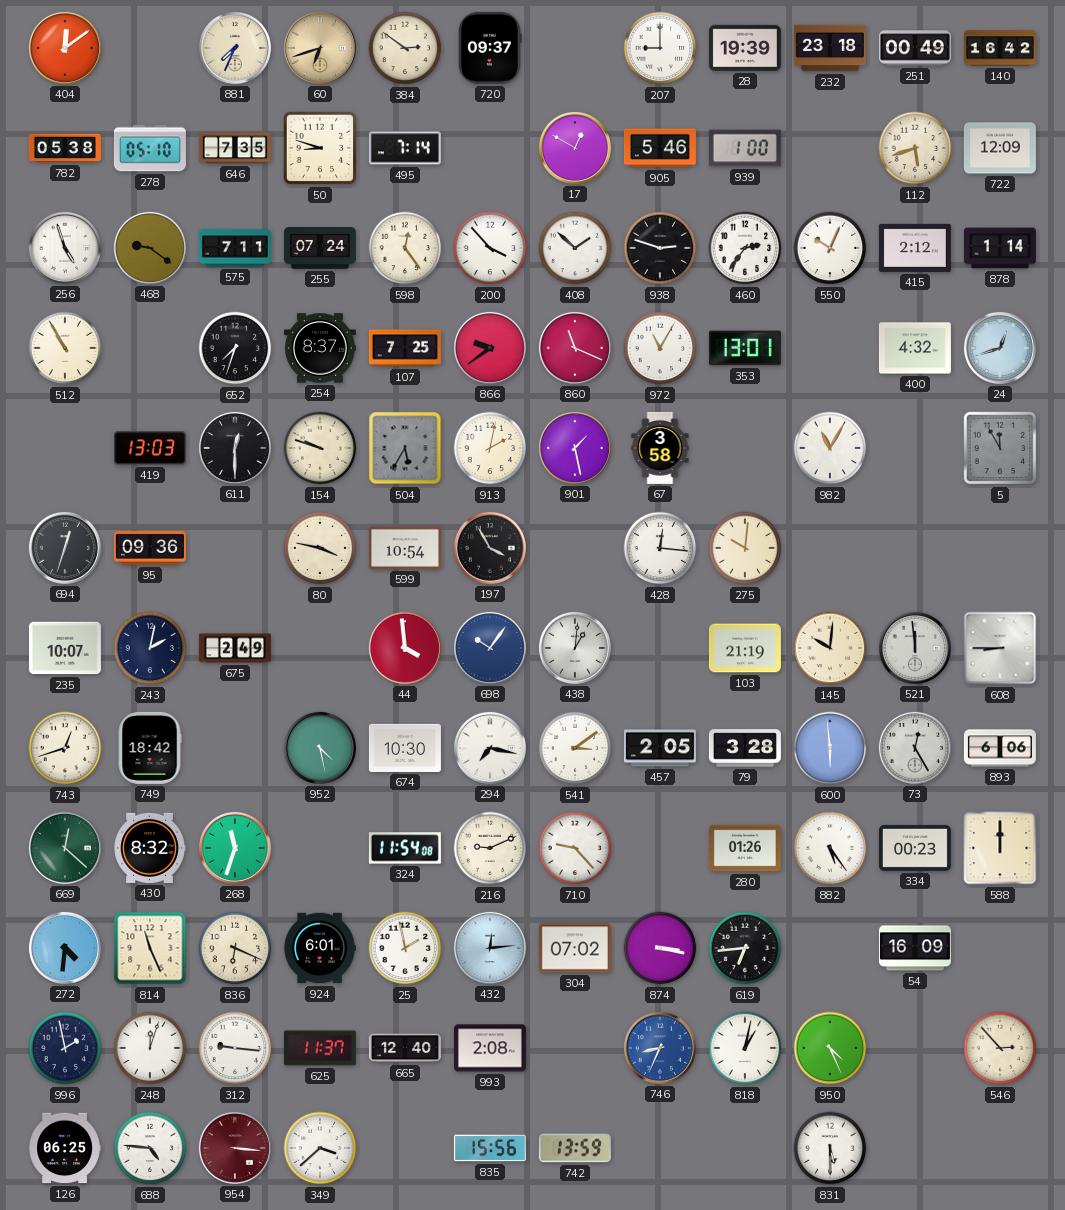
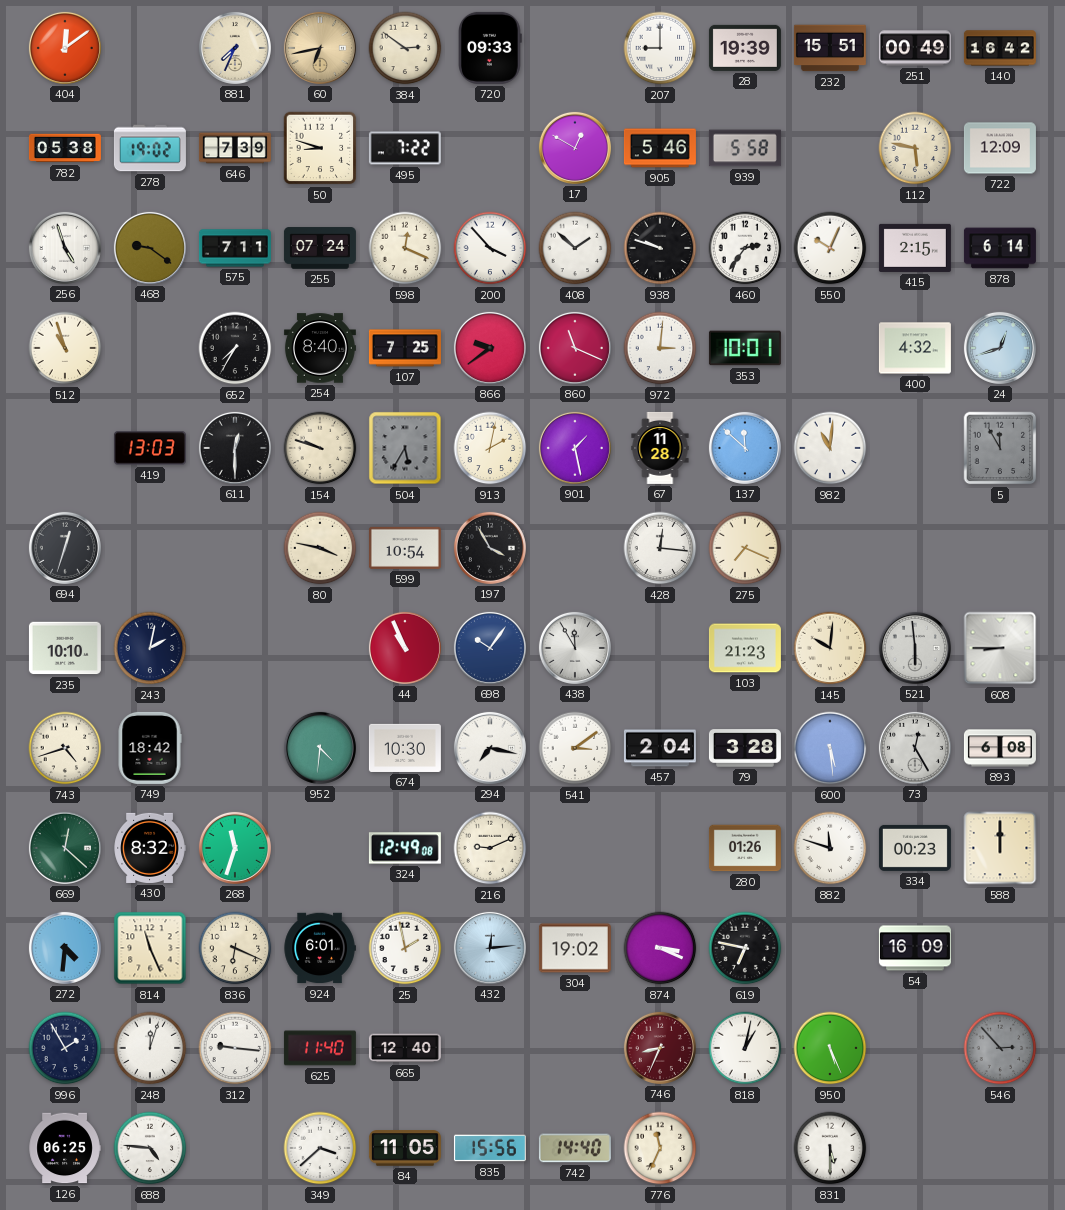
60: 6:42 -> 6:43
720: 09:37 -> 09:33
232: 23:18 -> 15:51
278: 05:10 -> 19:02
646: 7:35 -> 7:39
495: 7:14 -> 7:22
939: 1:00 -> 5:58
112: 5:42 -> 5:47
598: 12:24 -> 12:19
938: 2:48 -> 9:48
415: 2:12 -> 2:15
878: 1:14 -> 6:14
512: 10:55 -> 10:57
652: 7:33 -> 7:35
254: 8:37 -> 8:40
972: 11:05 -> 3:01
353: 13:01 -> 10:01
67: 3:58 -> 11:28
137: none -> 11:52
982: 11:05 -> 11:01
95: 09:36 -> none
275: 10:01 -> 7:19
235: 10:07 -> 10:10
675: 2:49 -> none
44: 3:59 -> 10:56
438: 1:01 -> 11:55
103: 21:19 -> 21:23
521: 11:59 -> 5:59
743: 12:42 -> 4:42
952: 4:28 -> 4:31
457: 2:05 -> 2:04
600: 5:59 -> 5:29
893: 6:06 -> 6:08
324: 11:54 -> 12:49
710: 9:23 -> none
882: 5:24 -> 11:48
304: 07:02 -> 19:02
874: 3:17 -> 3:19
619: 6:44 -> 6:47
996: 1:58 -> 1:55
625: 11:37 -> 11:40
993: 2:08 -> none
746 dial: blue -> burgundy
950: 4:26 -> 5:26
546 dial: cream -> grey
954: 3:16 -> none
84: none -> 11:05
742: 13:59 -> 14:40
776: none -> 11:34
